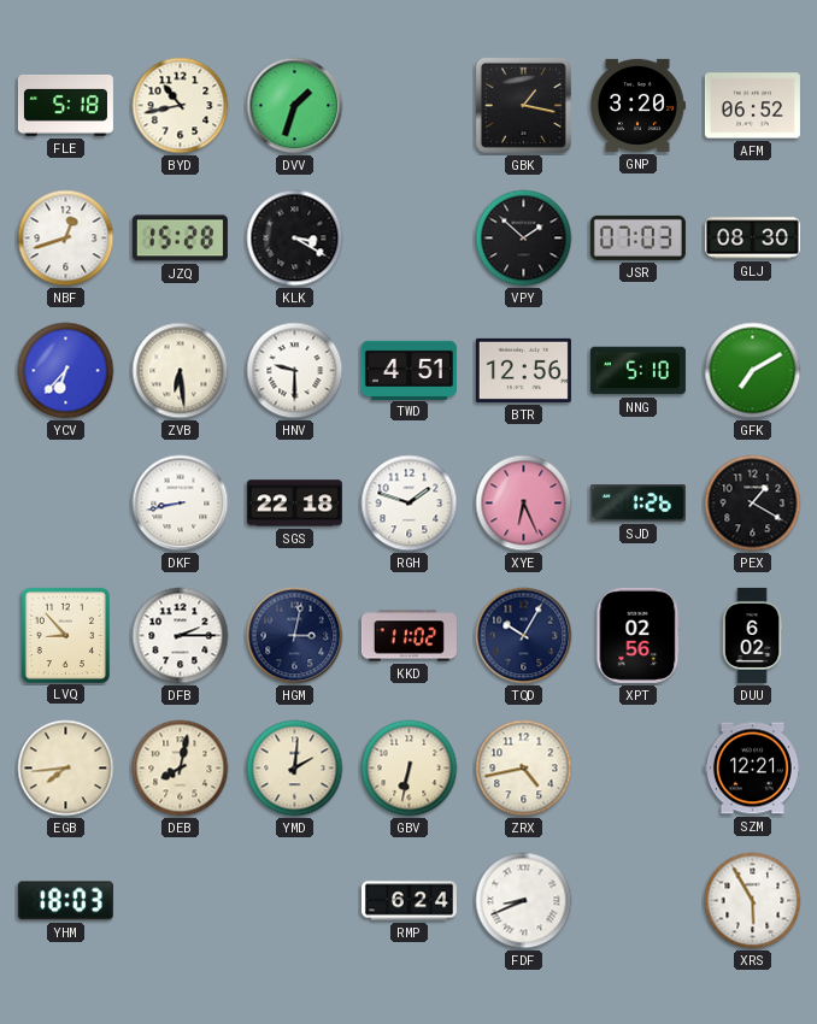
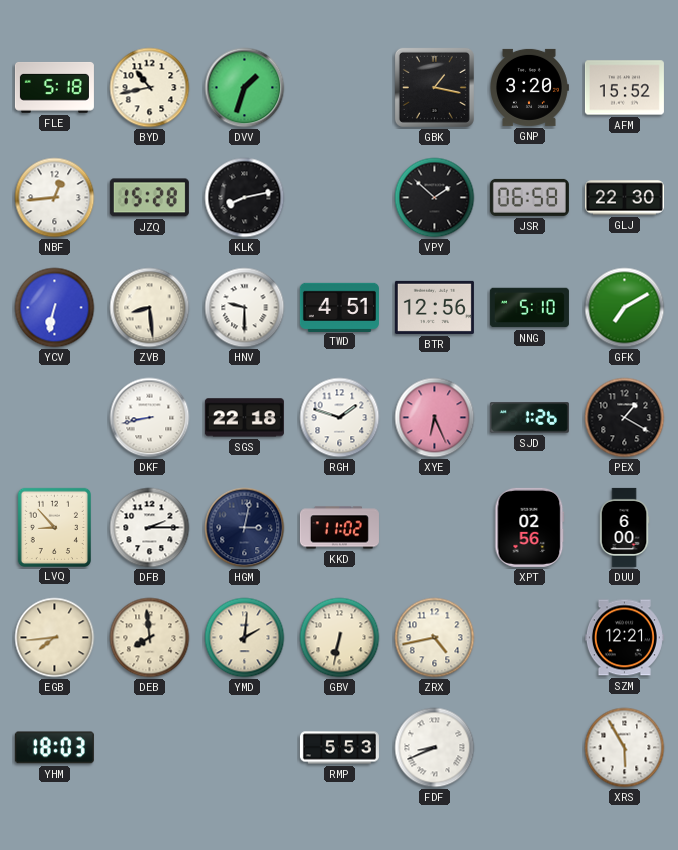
AFM: 06:52 -> 15:52
NBF: 12:42 -> 12:44
KLK: 3:20 -> 8:13
JSR: 07:03 -> 06:58
GLJ: 08:30 -> 22:30
YCV: 6:37 -> 6:32
ZVB: 6:29 -> 8:29
TQD: 10:05 -> none
DUU: 6:02 -> 6:00
DEB: 8:02 -> 7:59
RMP: 6:24 -> 5:53
